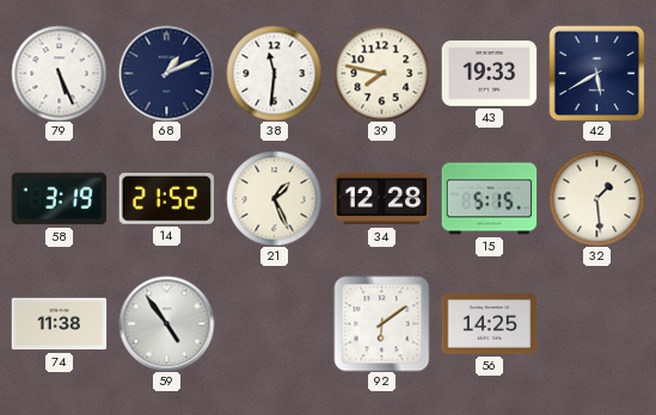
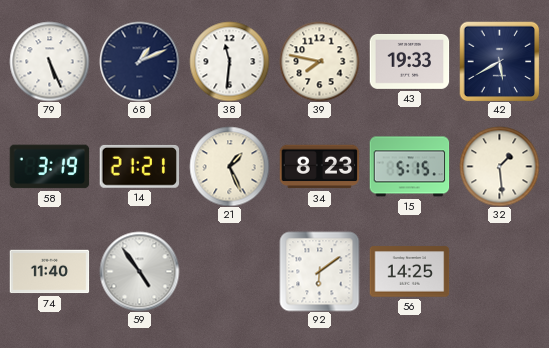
14: 21:52 -> 21:21
34: 12:28 -> 8:23
74: 11:38 -> 11:40
